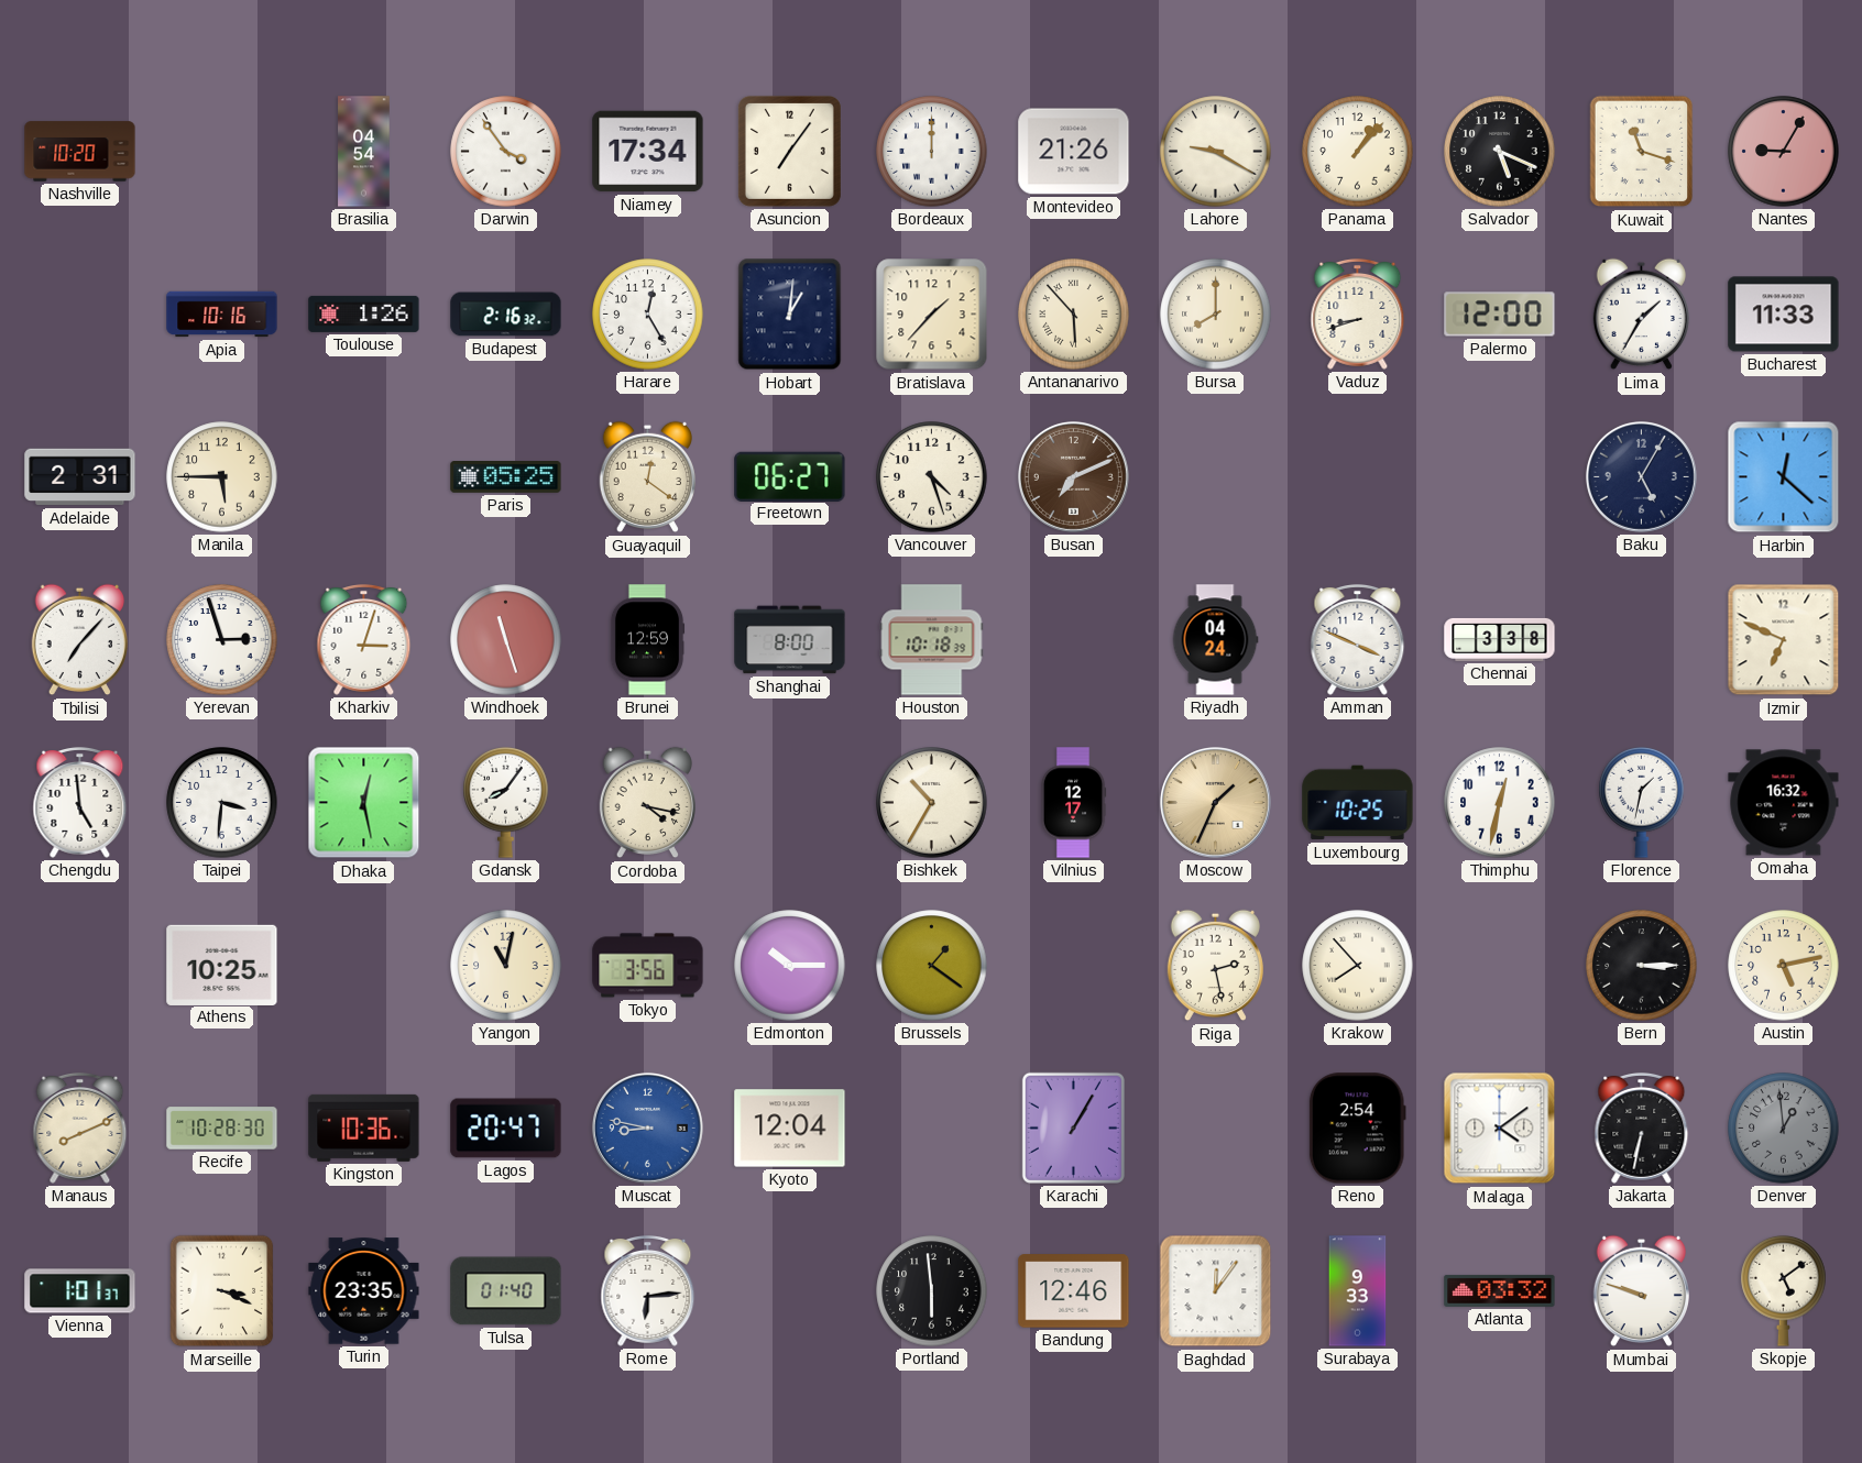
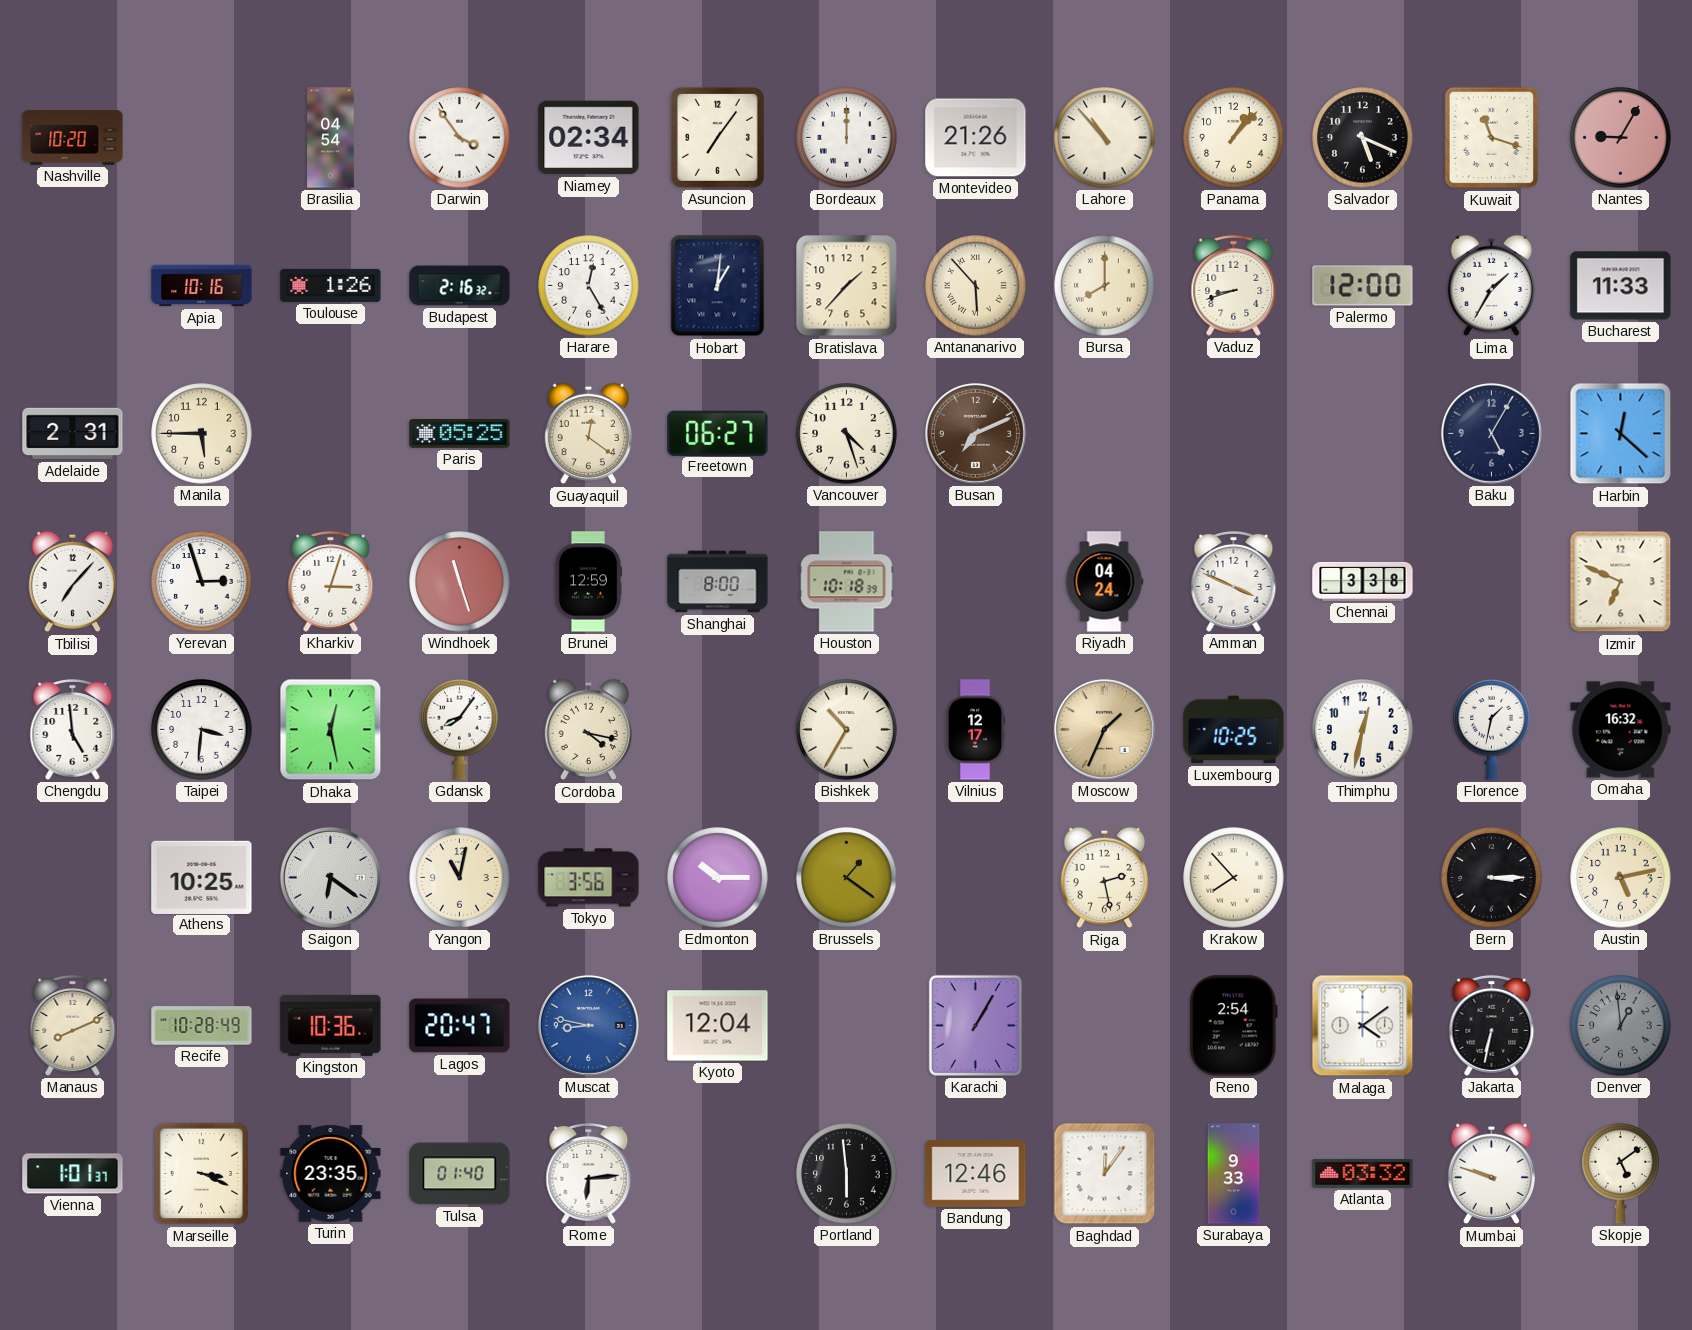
Niamey: 17:34 -> 02:34
Lahore: 9:20 -> 10:53
Saigon: none -> 6:21
Recife: 10:28:30 -> 10:28:49
